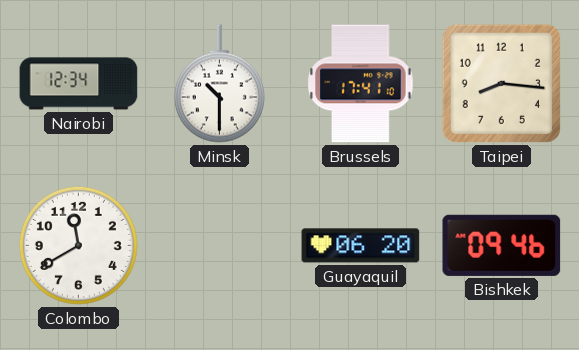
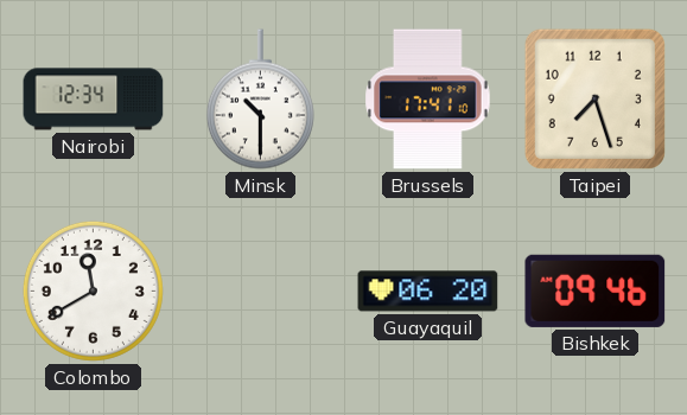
Taipei: 8:16 -> 7:27
